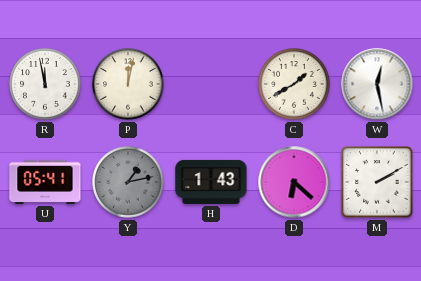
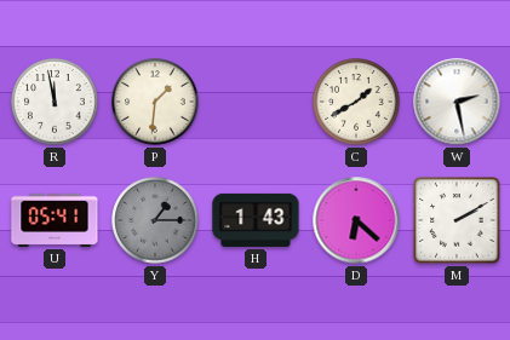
P: 12:02 -> 1:31
W: 12:28 -> 2:28
Y: 1:13 -> 1:15
